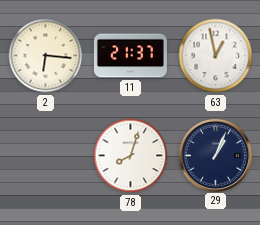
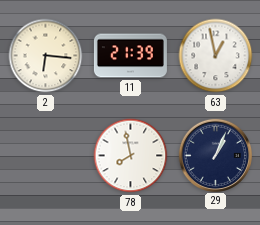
11: 21:37 -> 21:39
78: 8:03 -> 7:58
